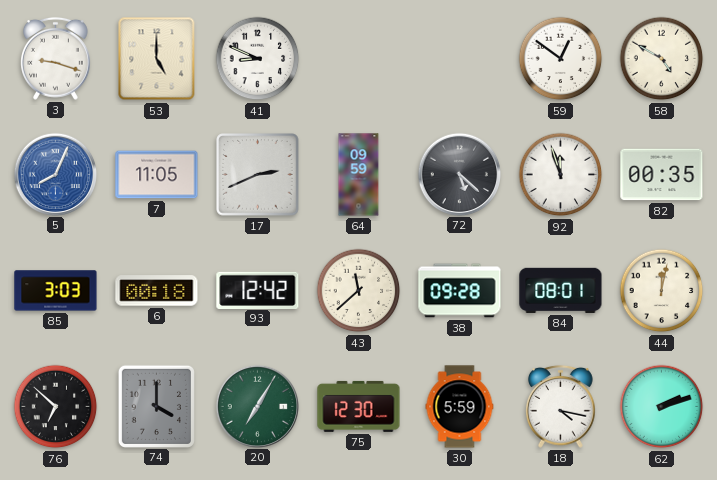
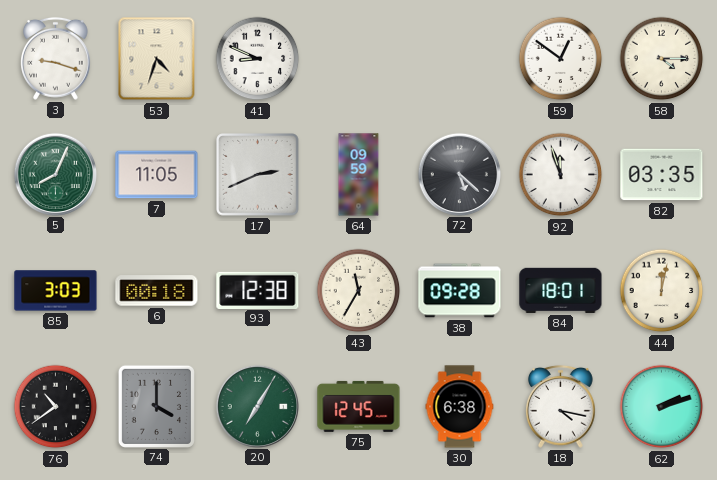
53: 5:00 -> 4:33
58: 4:50 -> 4:15
5 dial: blue -> green
82: 00:35 -> 03:35
93: 12:42 -> 12:38
43: 11:38 -> 11:35
84: 08:01 -> 18:01
76: 6:52 -> 10:39
75: 12:30 -> 12:45
30: 5:59 -> 6:38
